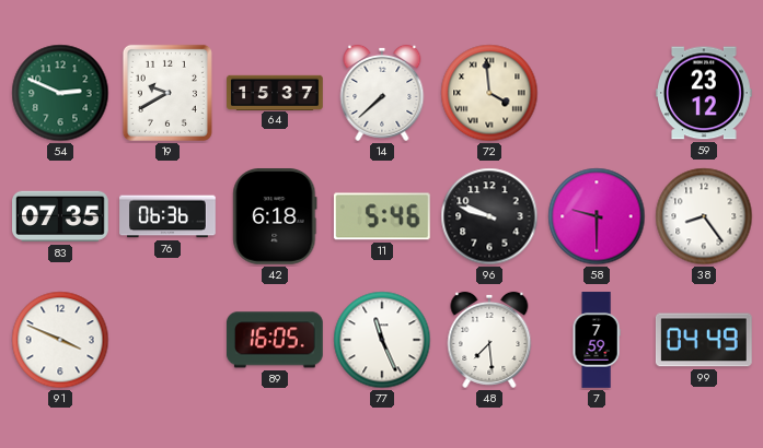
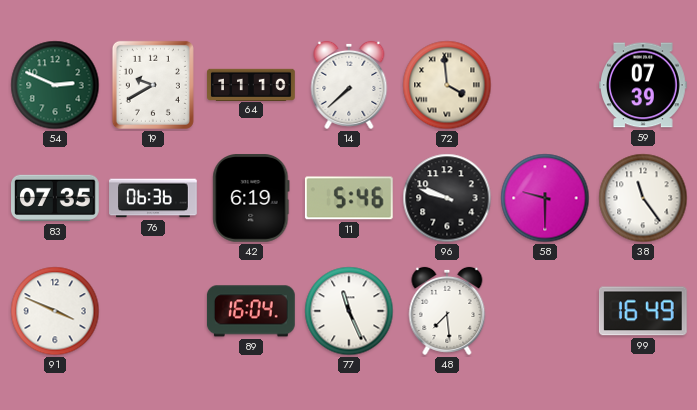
64: 15:37 -> 11:10
59: 23:12 -> 07:39
42: 6:18 -> 6:19
38: 8:24 -> 11:24
89: 16:05 -> 16:04
7: 7:59 -> none
99: 04:49 -> 16:49
